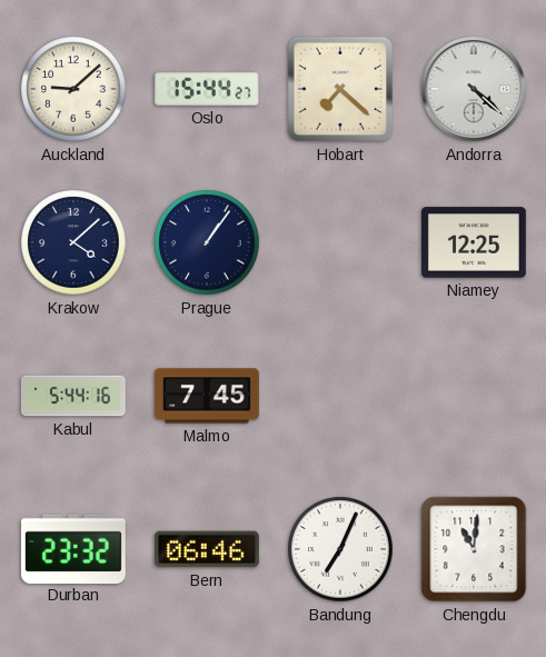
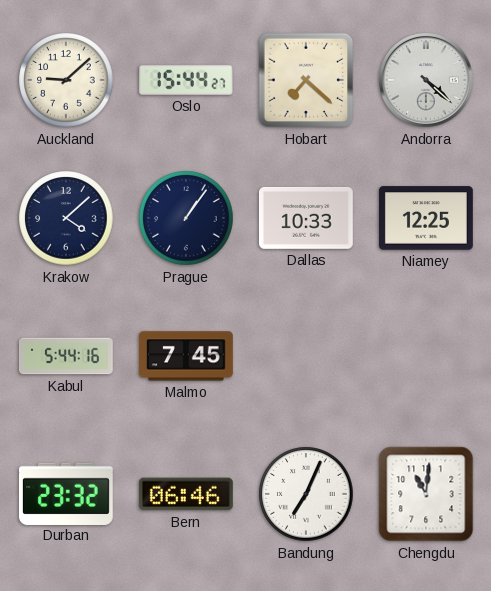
Dallas: none -> 10:33
